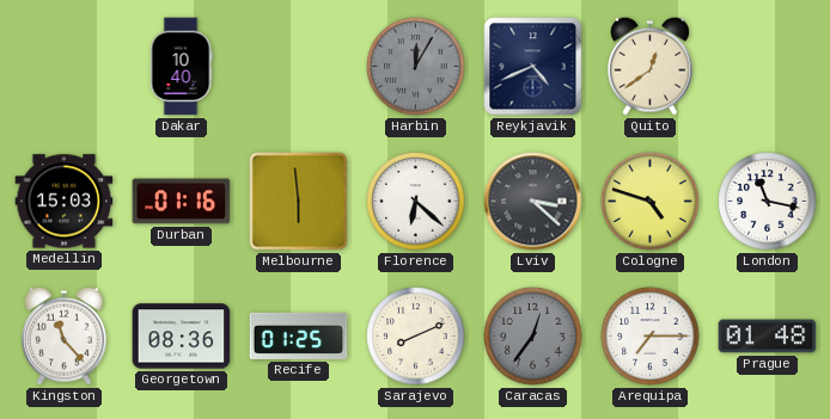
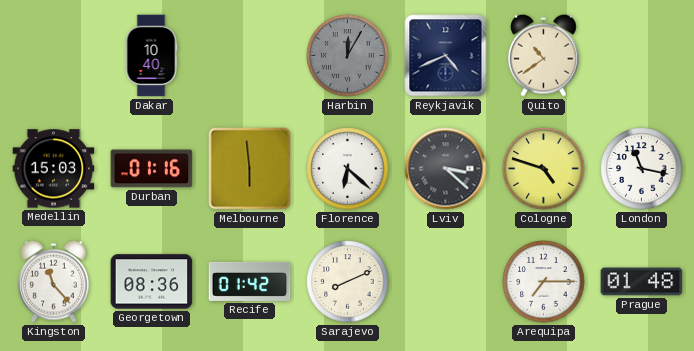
Quito: 12:39 -> 10:39
Recife: 01:25 -> 01:42
Caracas: 12:36 -> none
